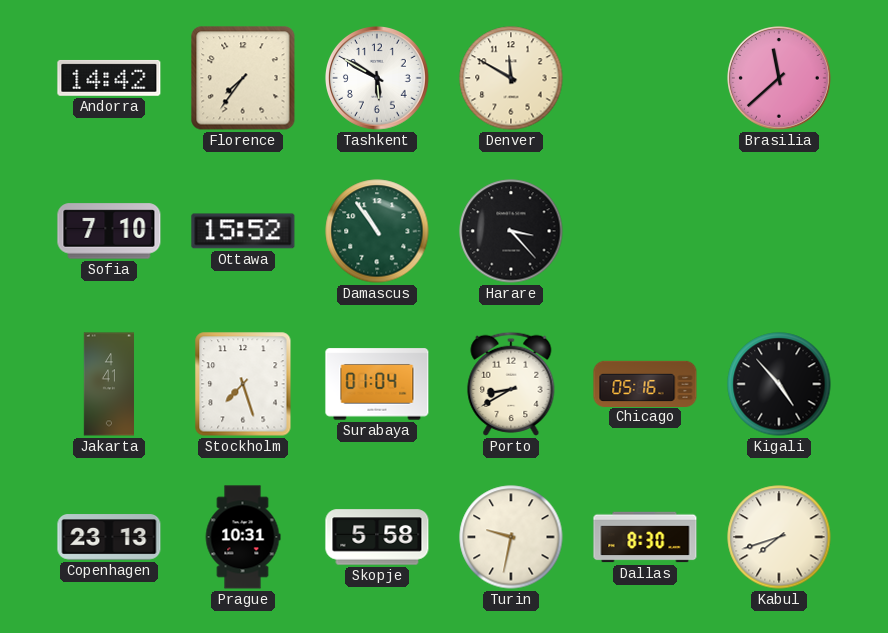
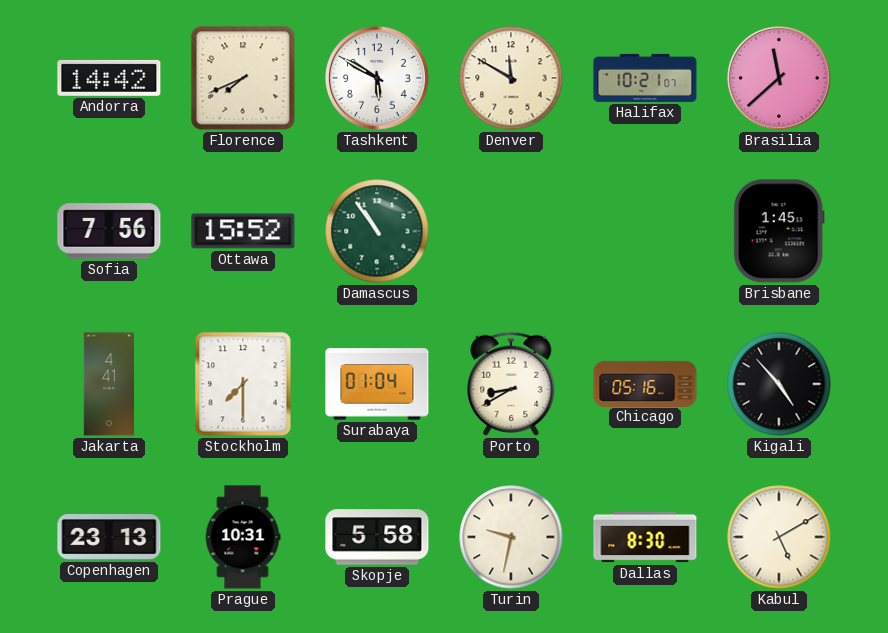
Florence: 7:36 -> 7:41
Halifax: none -> 10:21
Sofia: 7:10 -> 7:56
Harare: 3:23 -> none
Brisbane: none -> 1:45
Stockholm: 7:27 -> 7:30
Kabul: 7:42 -> 5:10
